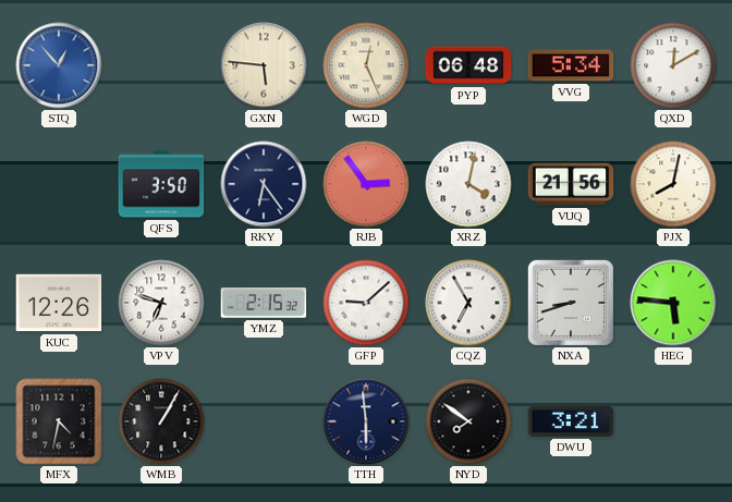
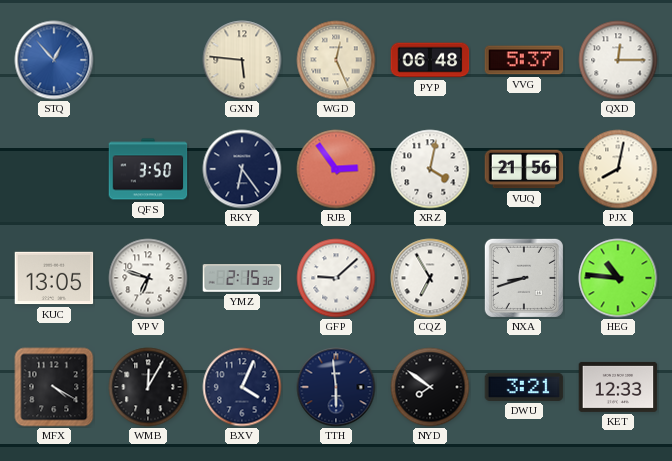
VVG: 5:34 -> 5:37
QXD: 12:10 -> 12:15
KUC: 12:26 -> 13:05
HEG: 5:46 -> 10:46
MFX: 4:32 -> 4:20
WMB: 1:05 -> 12:05
BXV: none -> 4:04
KET: none -> 12:33
